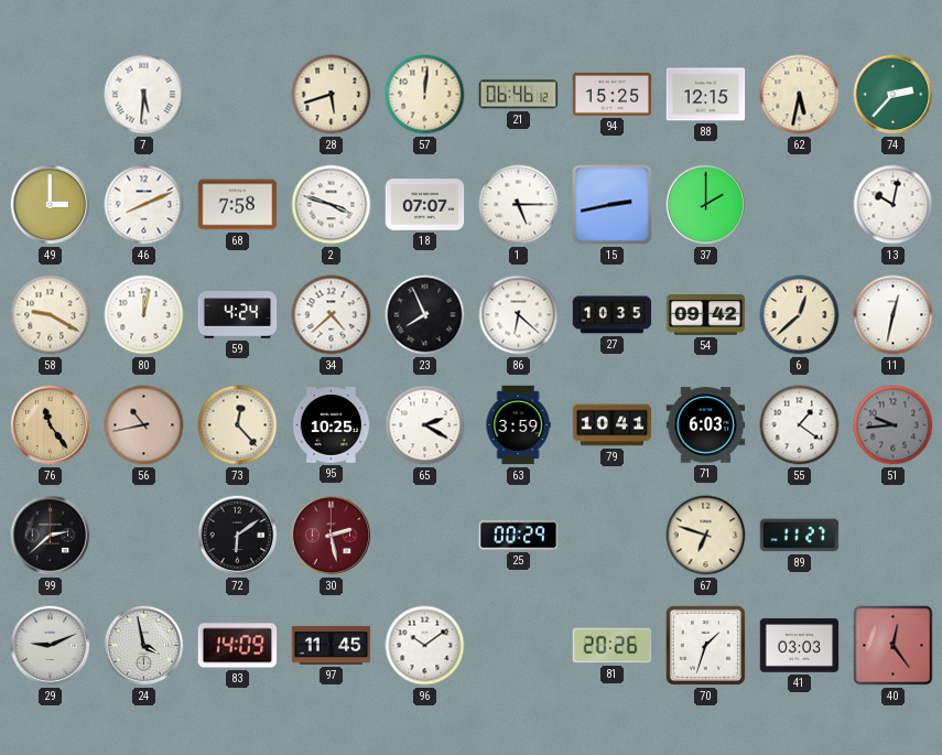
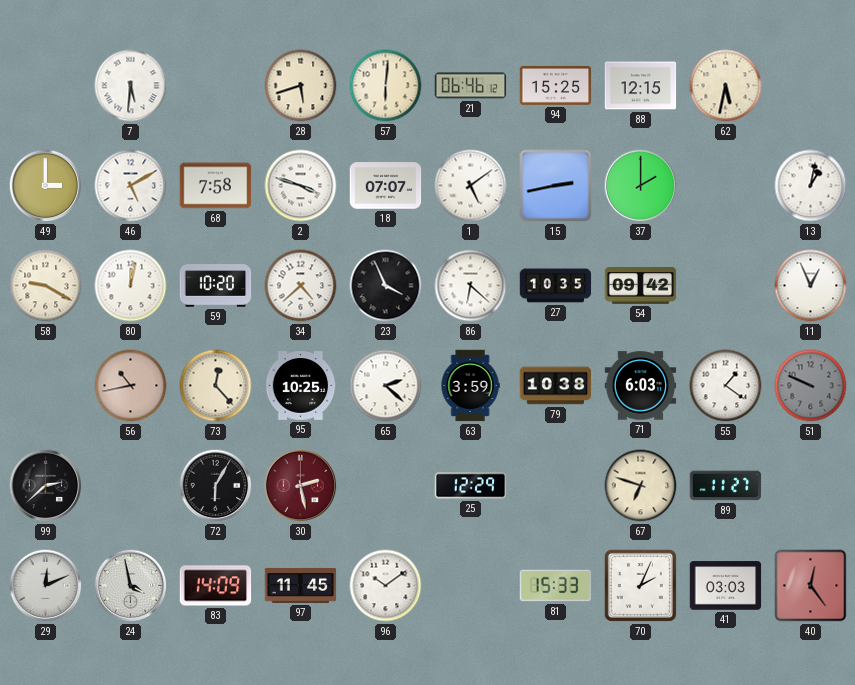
57: 12:01 -> 6:01
74: 2:37 -> none
46: 8:11 -> 5:10
1: 5:15 -> 5:09
13: 10:02 -> 1:02
59: 4:24 -> 10:20
23: 7:56 -> 3:56
6: 12:38 -> none
11: 12:32 -> 12:56
76: 11:24 -> none
65: 2:20 -> 2:22
79: 10:41 -> 10:38
51: 9:44 -> 9:49
72: 6:09 -> 6:05
25: 00:29 -> 12:29
29: 9:11 -> 12:11
81: 20:26 -> 15:33
70: 1:33 -> 2:04
